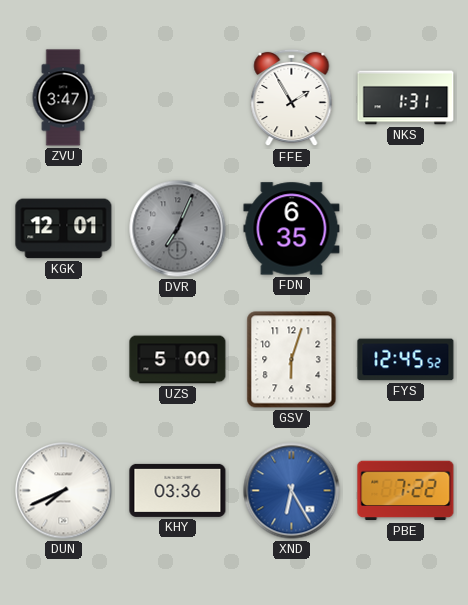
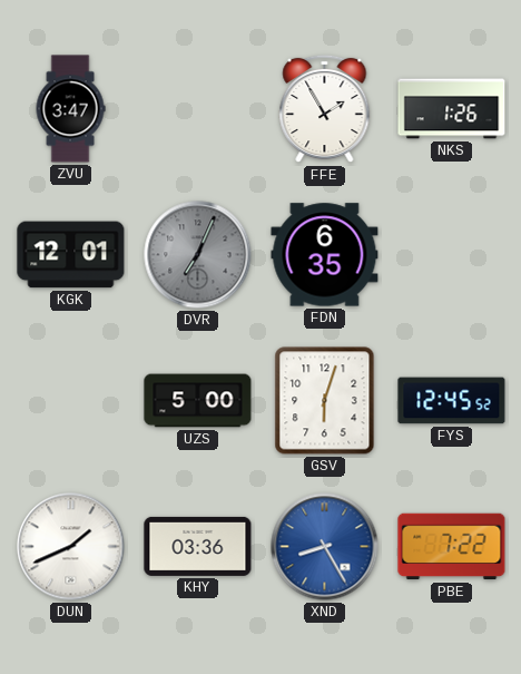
NKS: 1:31 -> 1:26
DUN: 7:41 -> 1:41
XND: 6:25 -> 8:25
